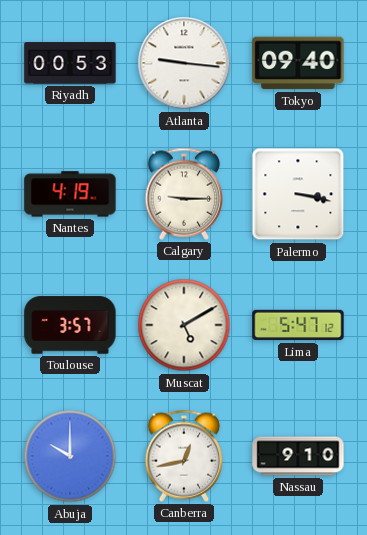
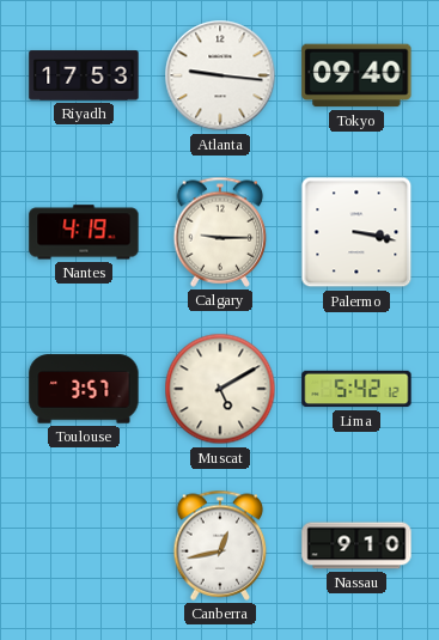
Riyadh: 00:53 -> 17:53
Lima: 5:47 -> 5:42
Abuja: 10:00 -> none
